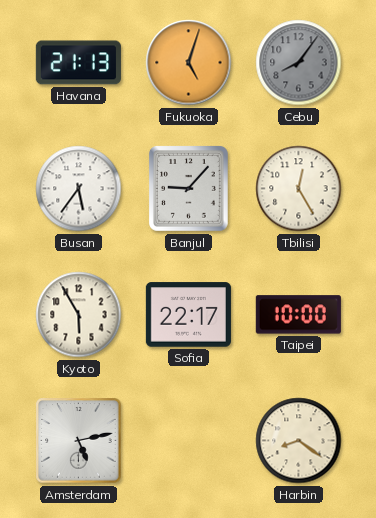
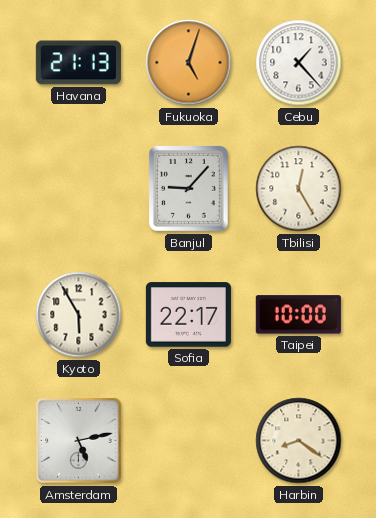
Cebu: 8:06 -> 1:23
Cebu dial: grey -> white
Busan: 5:36 -> none
